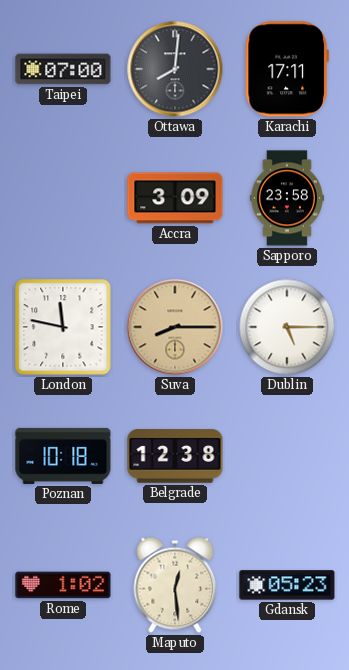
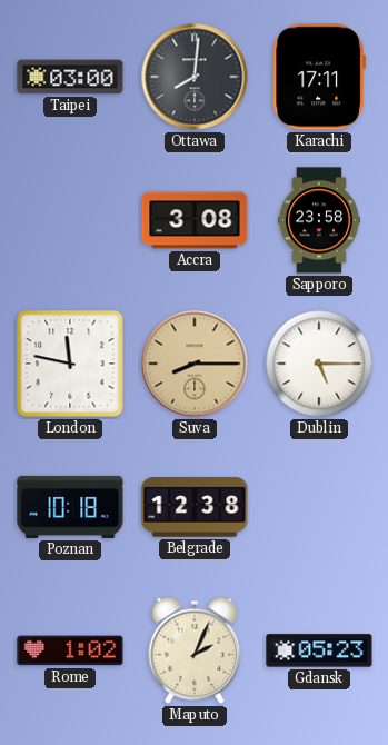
Taipei: 07:00 -> 03:00
Accra: 3:09 -> 3:08
Maputo: 12:29 -> 2:04
